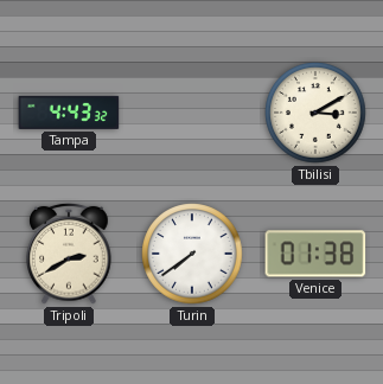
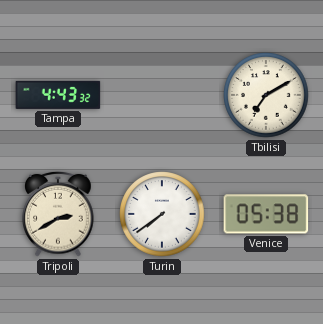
Tbilisi: 3:10 -> 7:10
Venice: 01:38 -> 05:38
